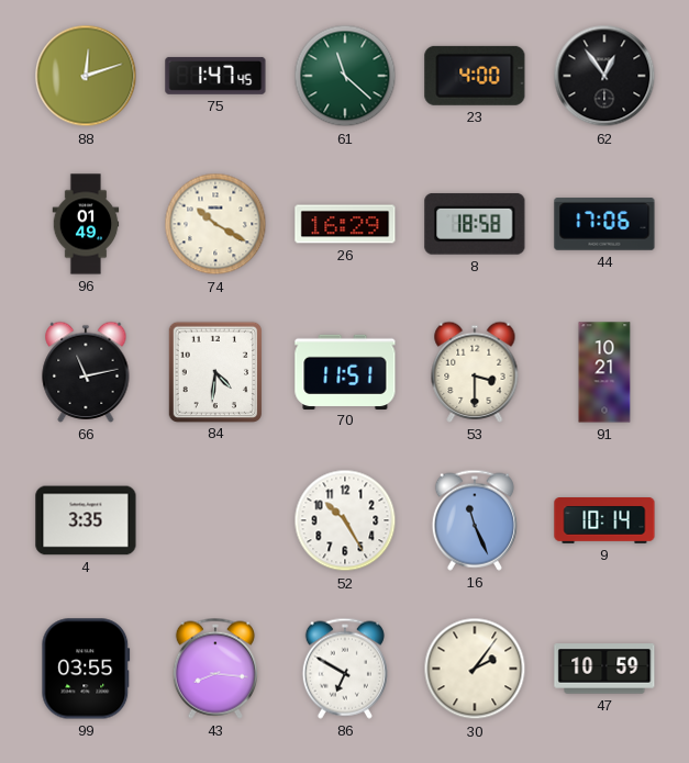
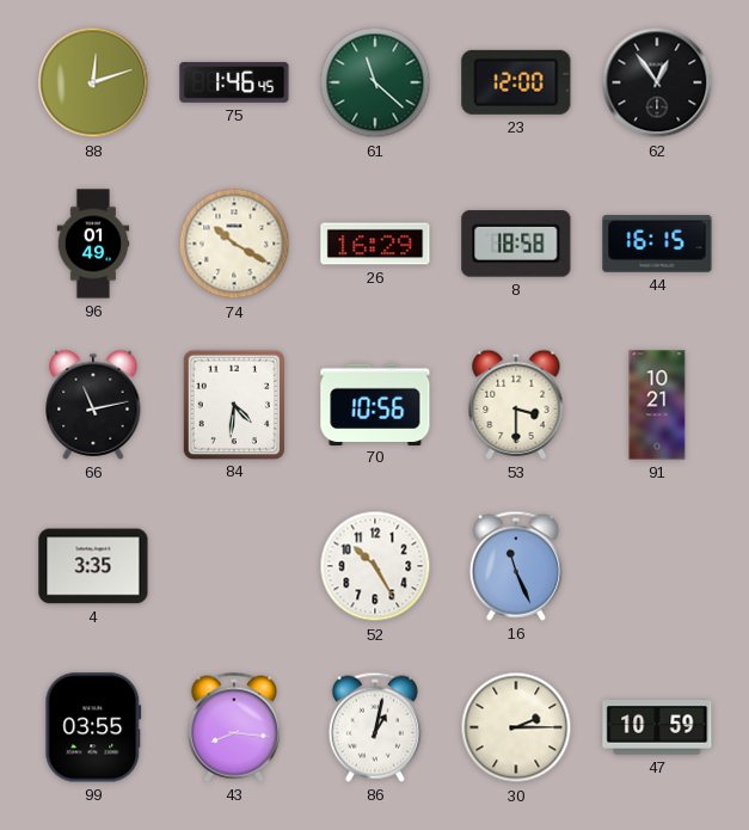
75: 1:47 -> 1:46
23: 4:00 -> 12:00
44: 17:06 -> 16:15
70: 11:51 -> 10:56
9: 10:14 -> none
86: 6:50 -> 1:02
30: 2:06 -> 2:15
